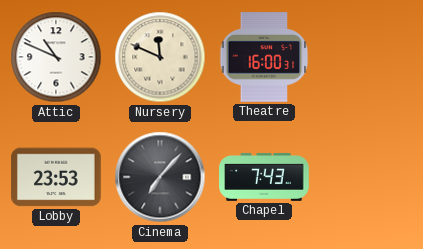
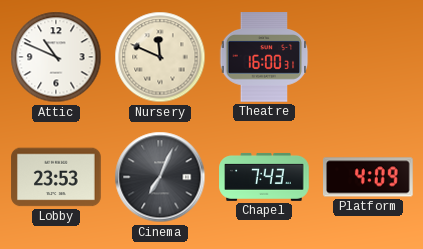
Cinema: 7:07 -> 7:04
Platform: none -> 4:09
